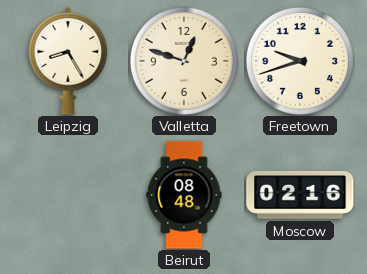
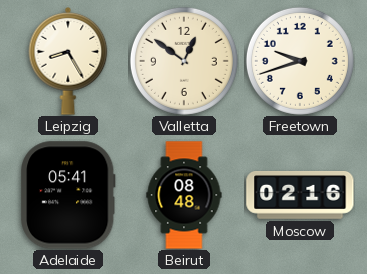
Valletta: 12:48 -> 12:51
Adelaide: none -> 05:41
